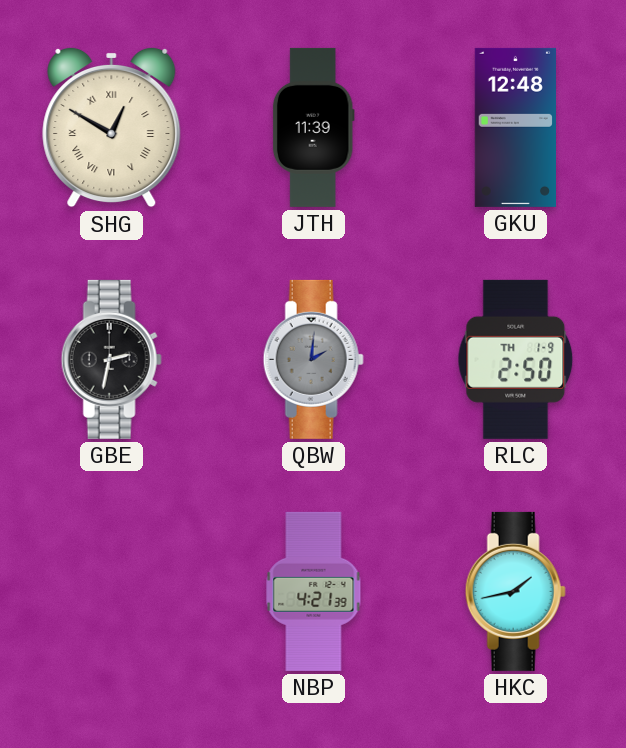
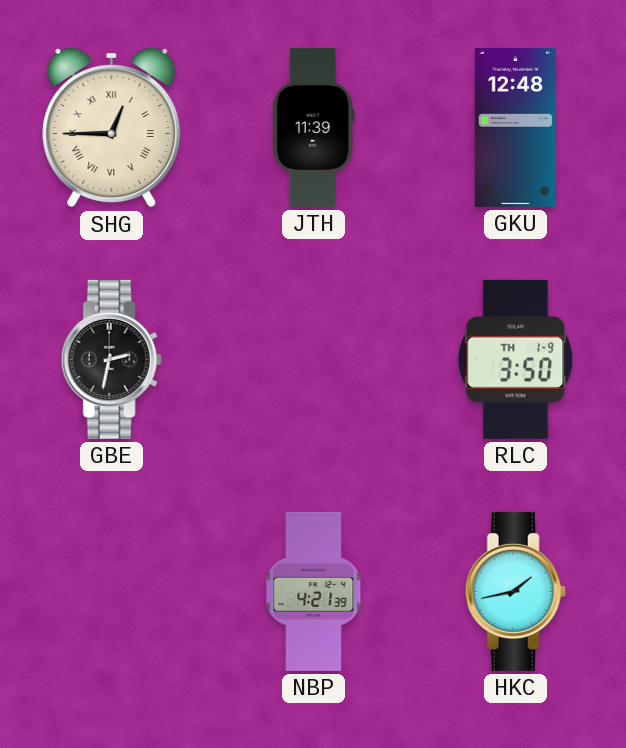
SHG: 12:50 -> 12:45
QBW: 2:01 -> none
RLC: 2:50 -> 3:50
